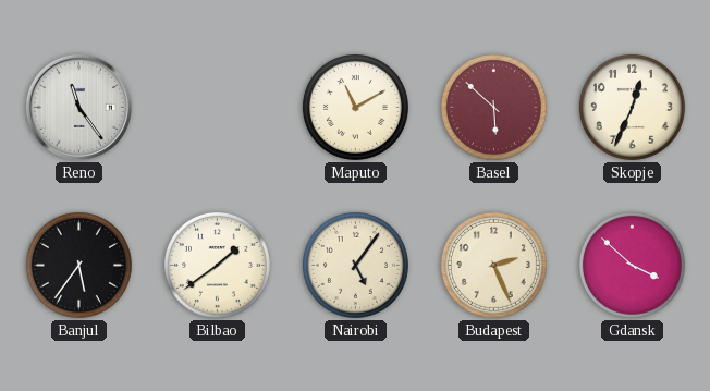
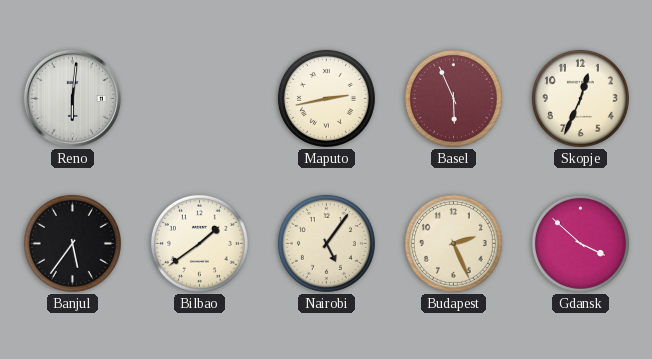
Reno: 11:24 -> 6:01
Maputo: 11:10 -> 2:43
Basel: 5:52 -> 5:56
